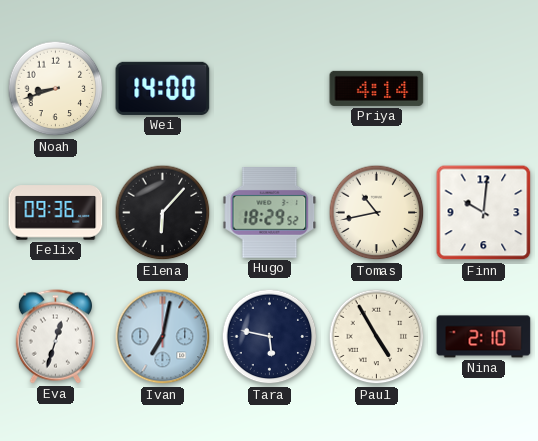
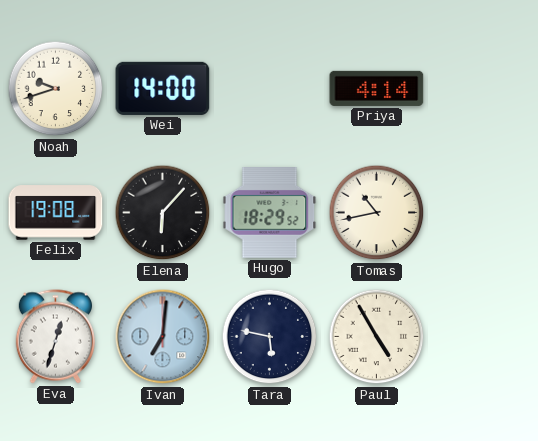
Noah: 8:42 -> 9:42
Felix: 09:36 -> 19:08
Finn: 10:01 -> none
Ivan: 7:02 -> 7:01
Nina: 2:10 -> none
